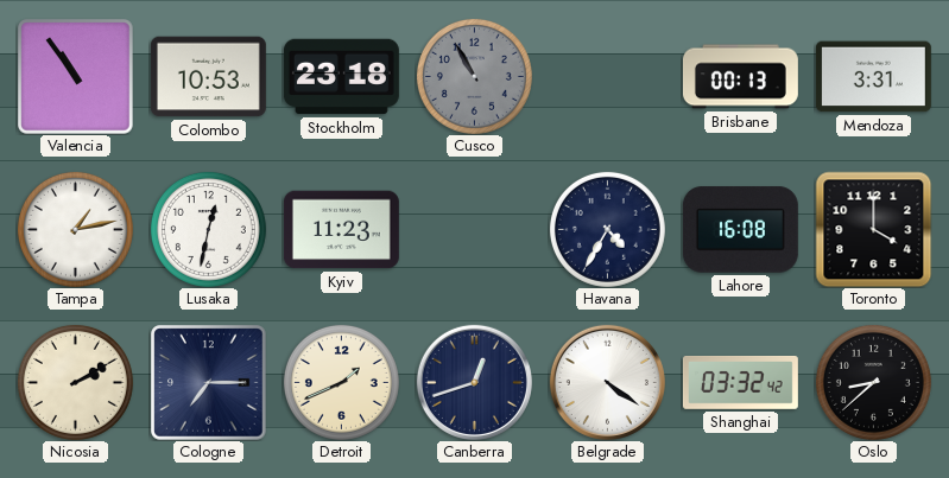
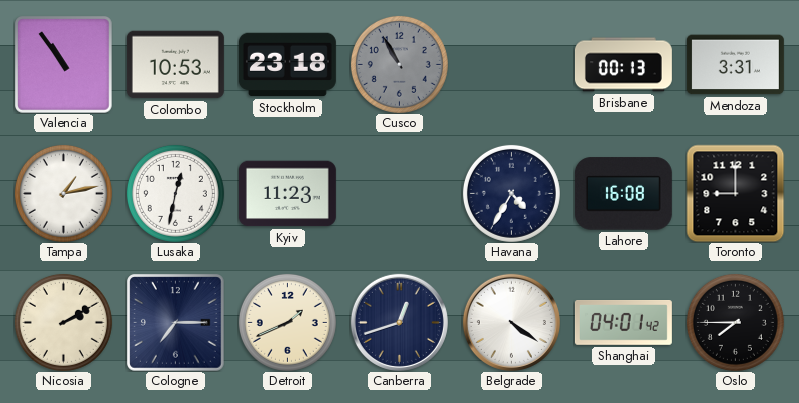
Toronto: 4:00 -> 9:00
Shanghai: 03:32 -> 04:01
Oslo: 8:38 -> 7:45
